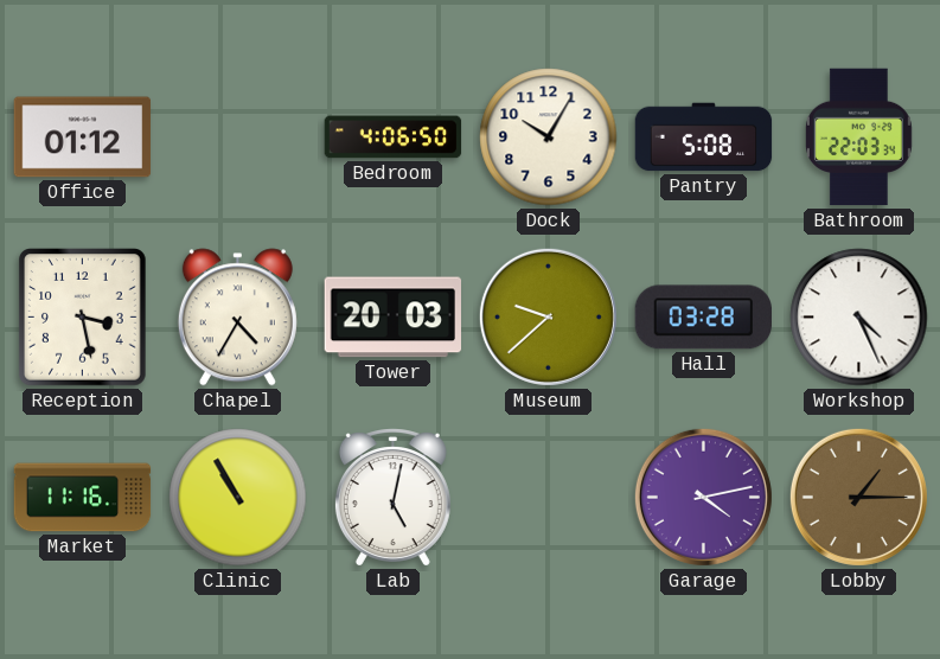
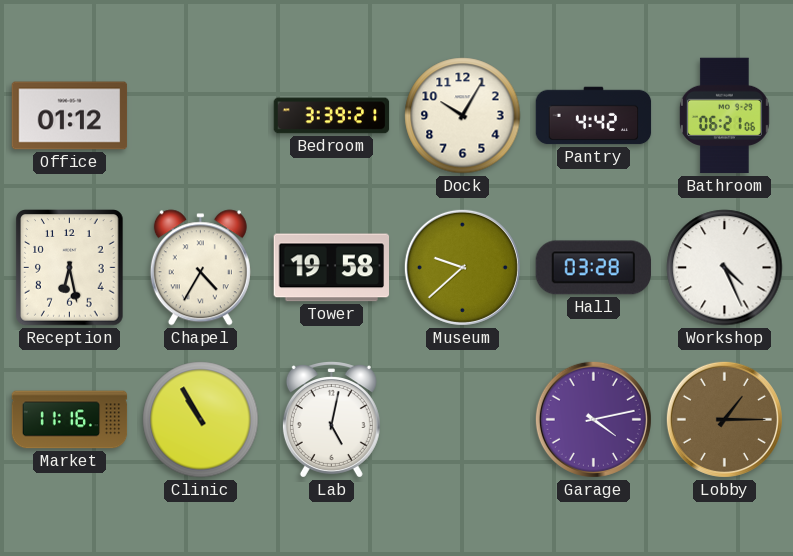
Bedroom: 4:06 -> 3:39
Pantry: 5:08 -> 4:42
Bathroom: 22:03 -> 06:21
Reception: 3:28 -> 6:28
Tower: 20:03 -> 19:58
